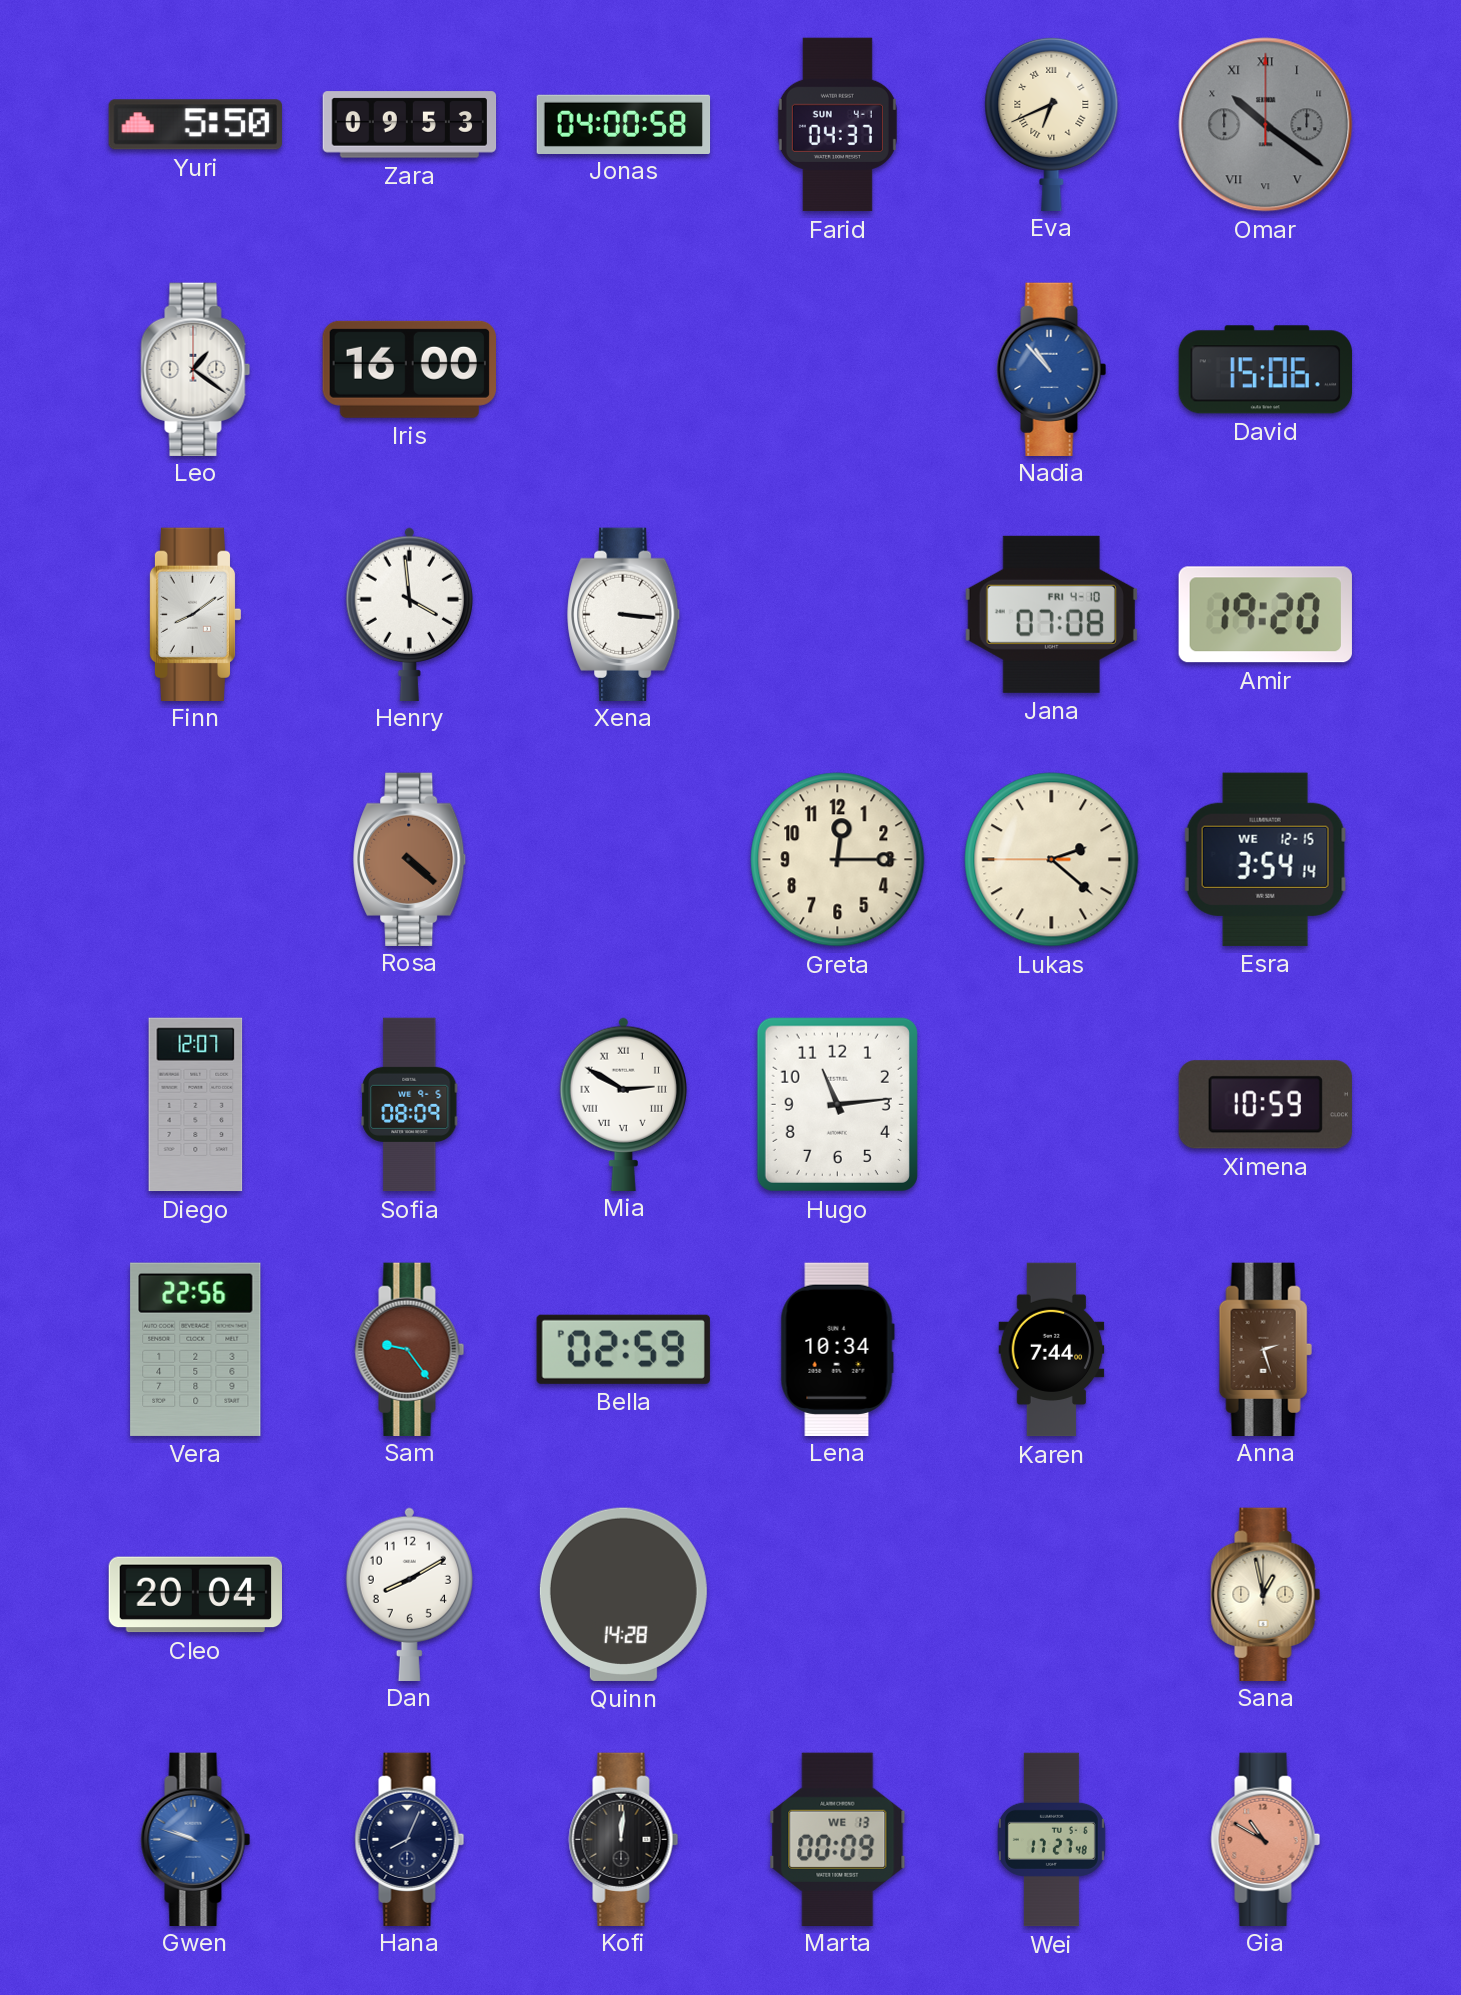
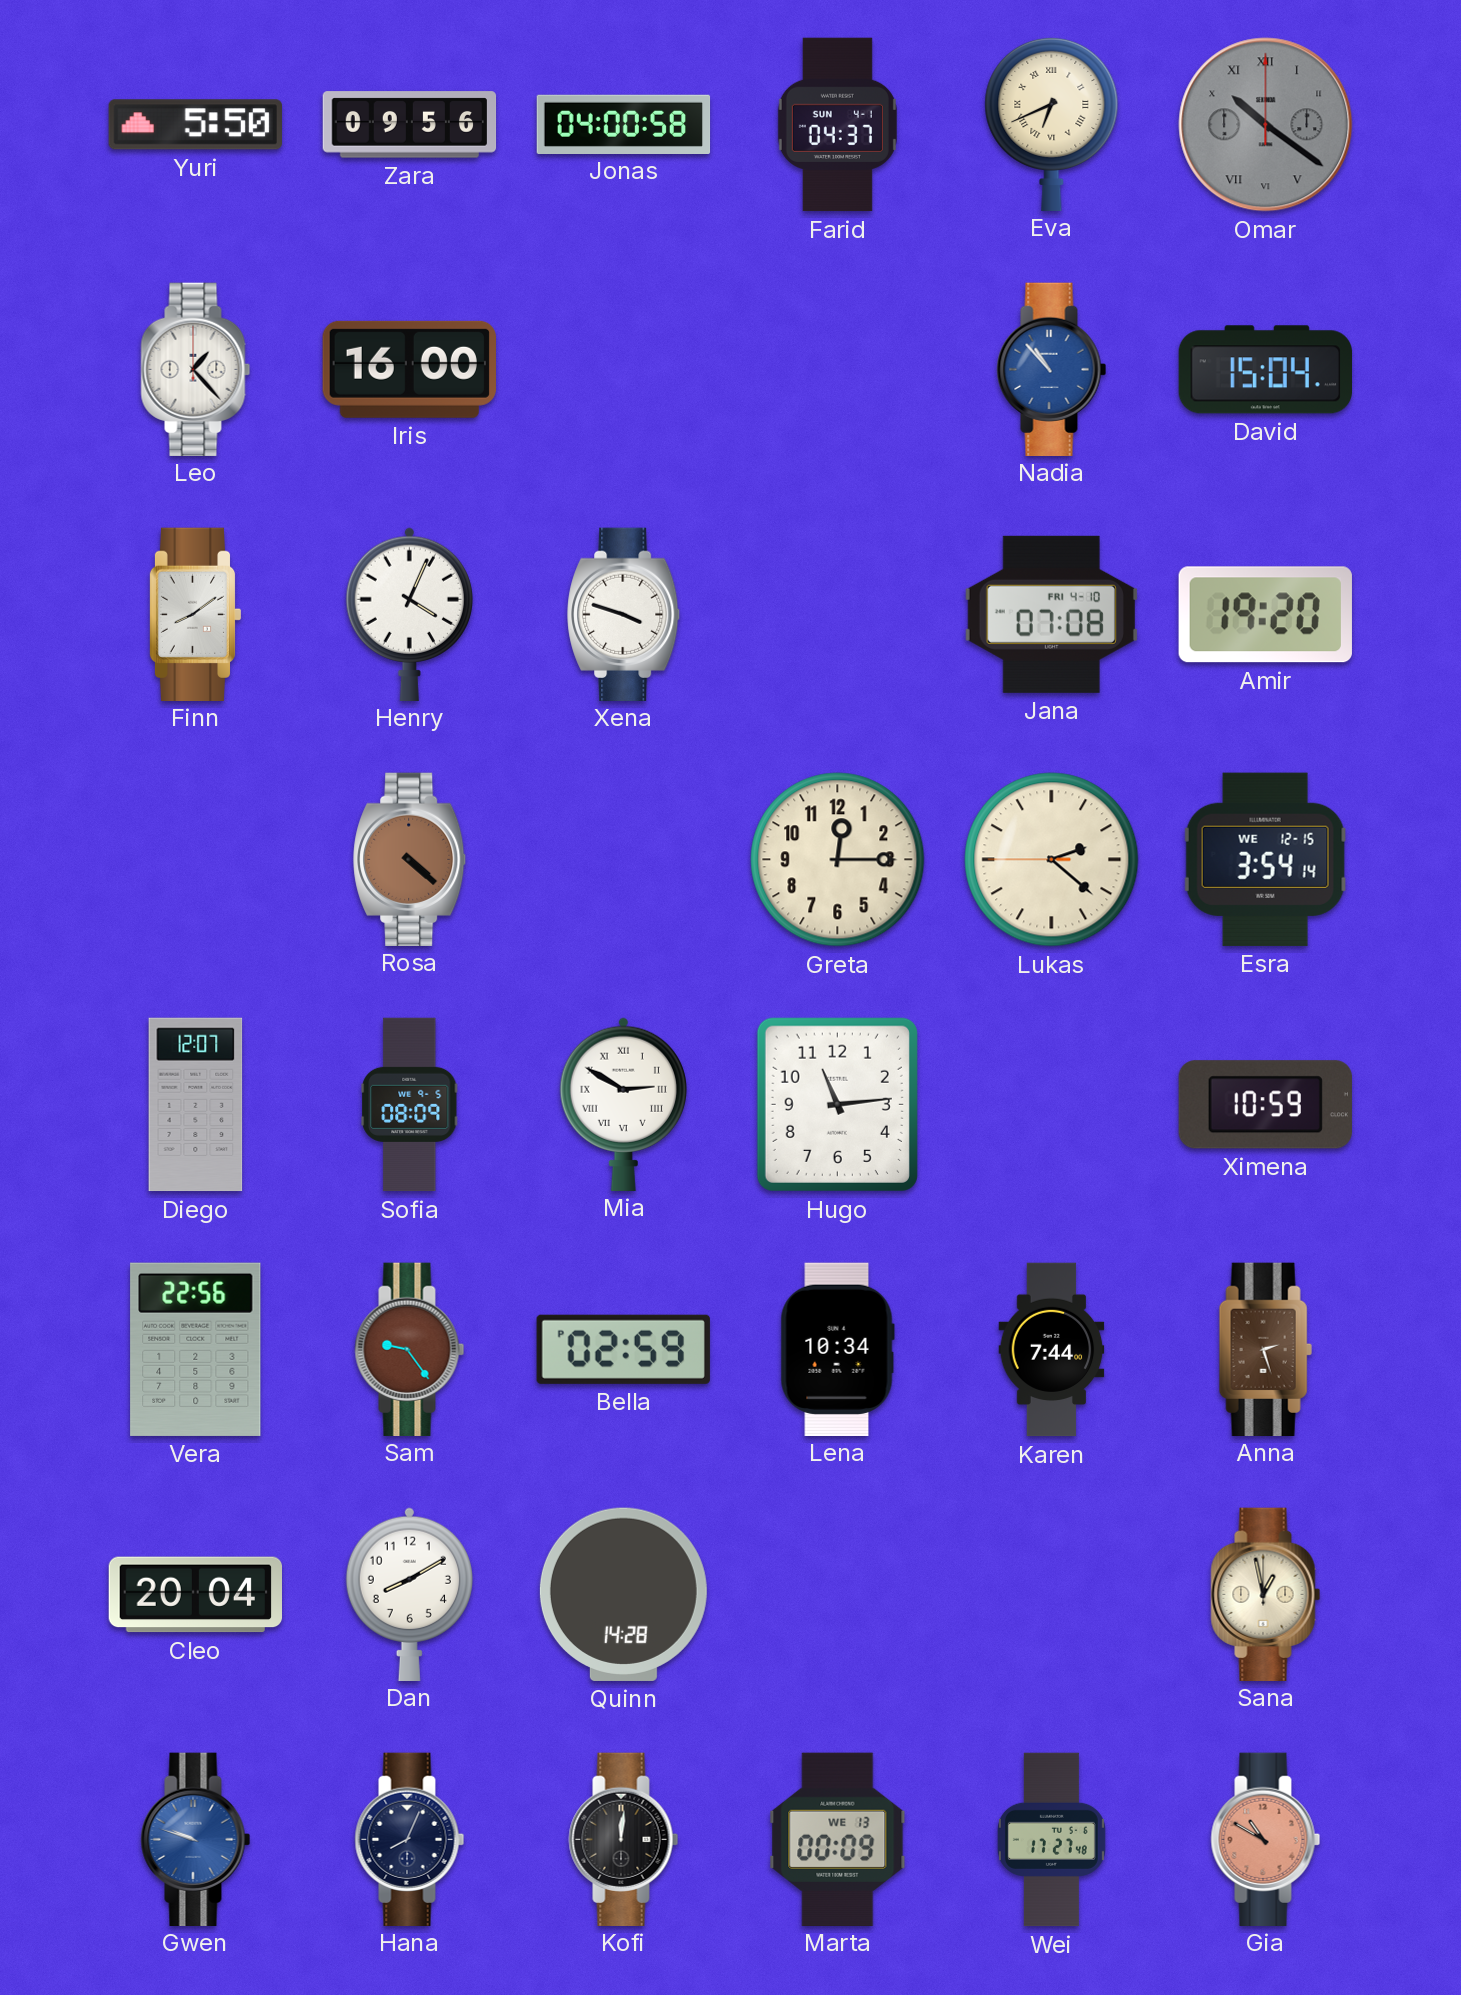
Zara: 09:53 -> 09:56
Leo: 1:21 -> 1:23
David: 15:06 -> 15:04
Henry: 3:59 -> 4:04
Xena: 3:16 -> 3:48
